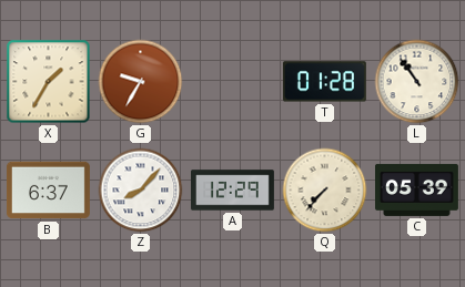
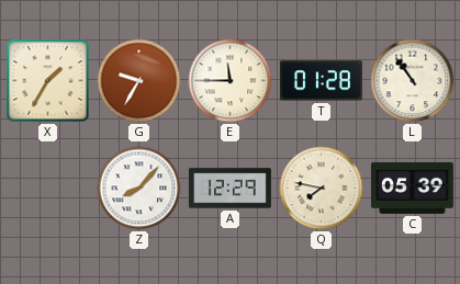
E: none -> 11:45
B: 6:37 -> none
Q: 7:37 -> 7:47
